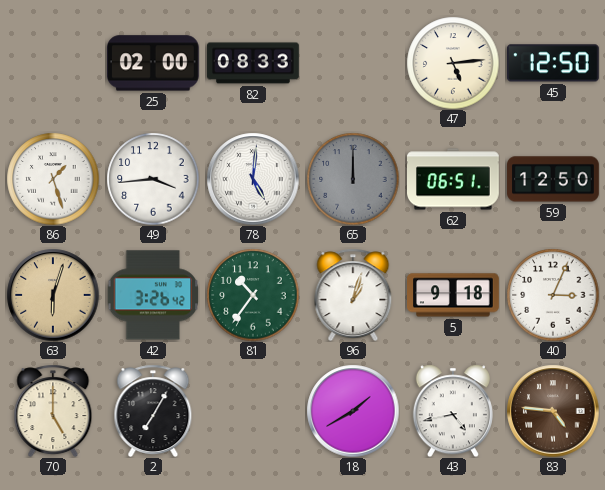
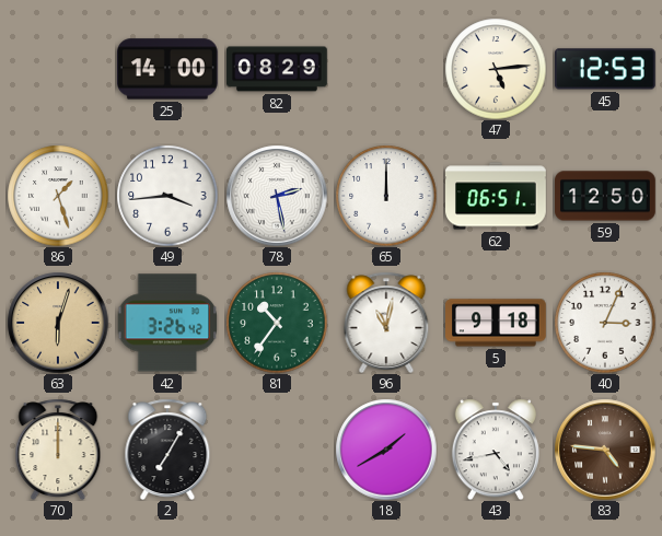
25: 02:00 -> 14:00
82: 08:33 -> 08:29
45: 12:50 -> 12:53
78: 5:01 -> 2:28
65 dial: grey -> white
96: 1:03 -> 11:02
70: 5:00 -> 12:00
